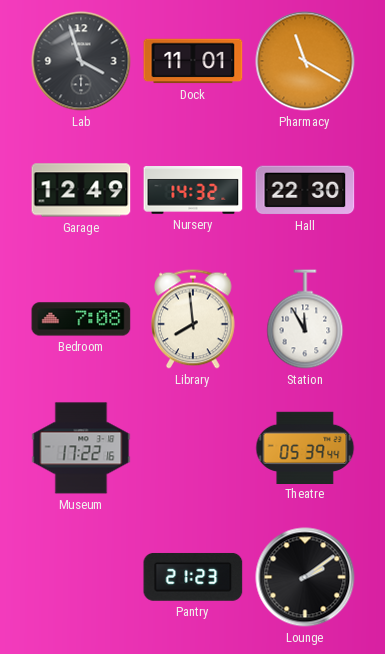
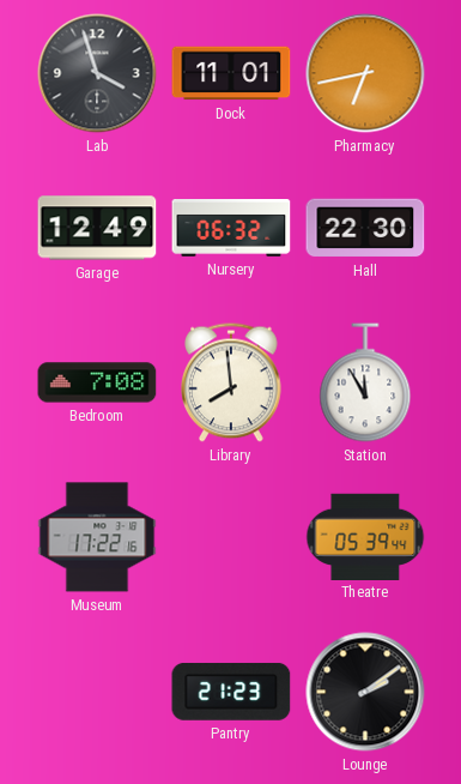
Pharmacy: 11:20 -> 6:43
Nursery: 14:32 -> 06:32
